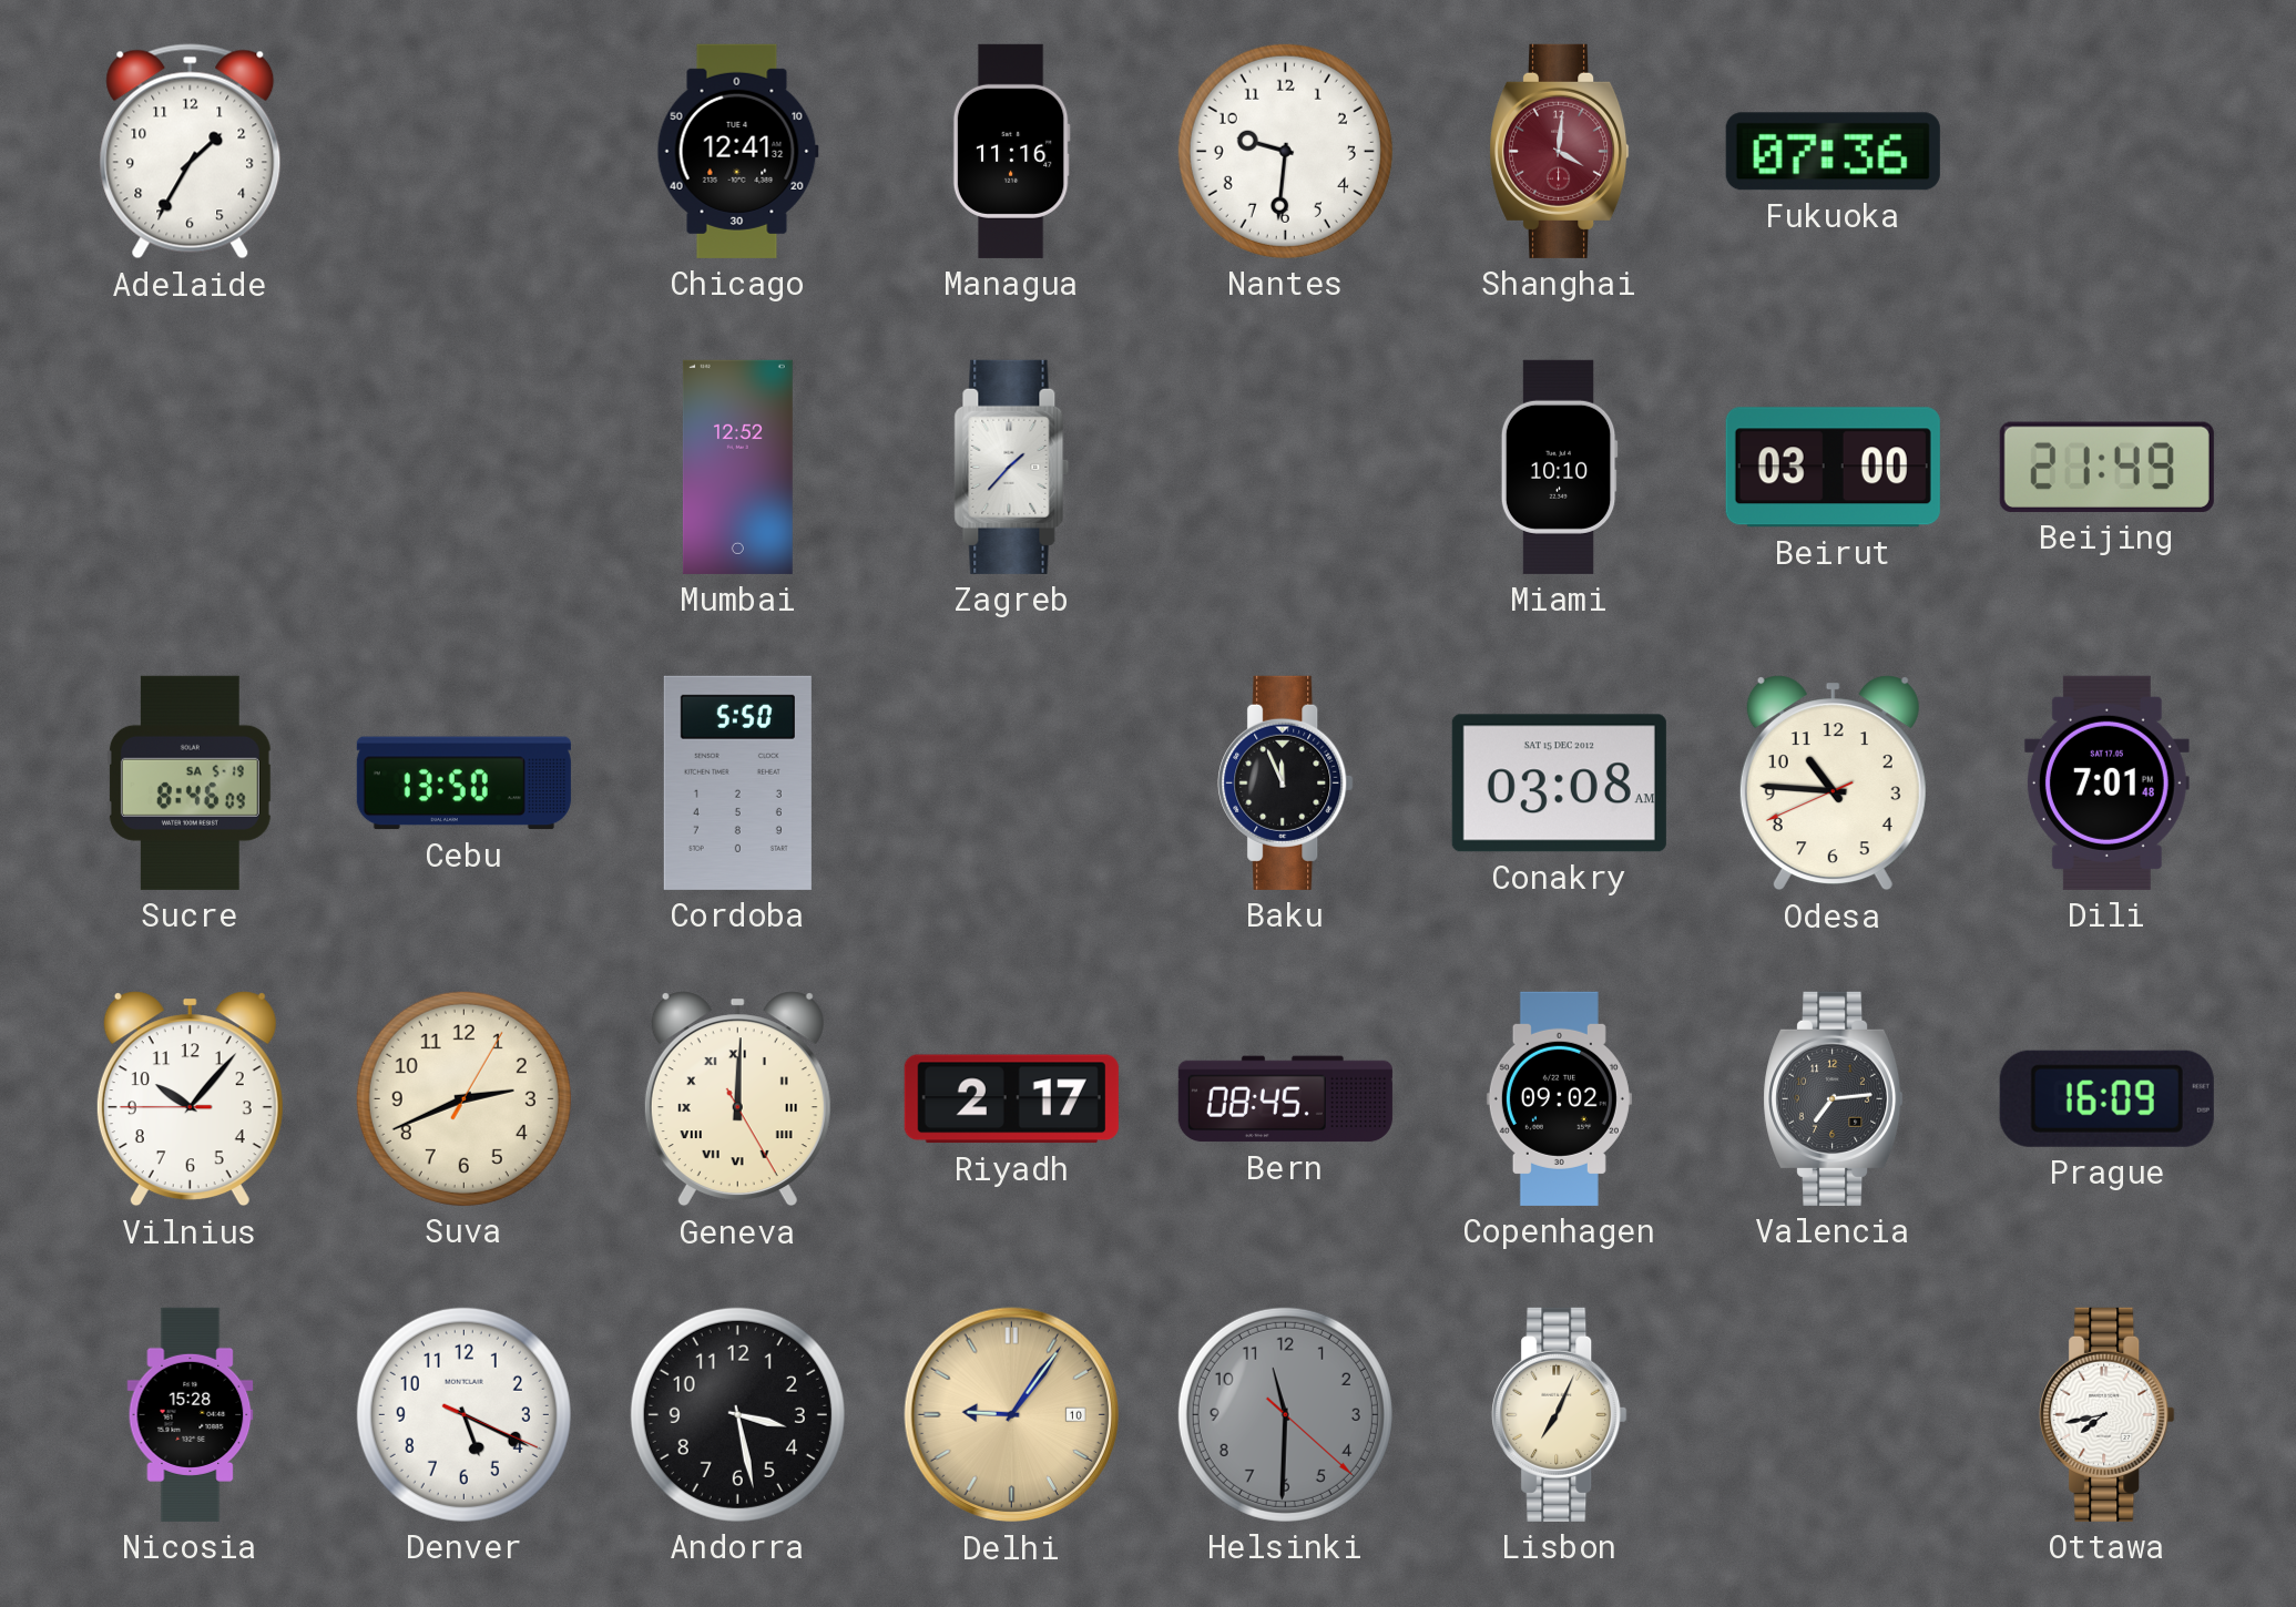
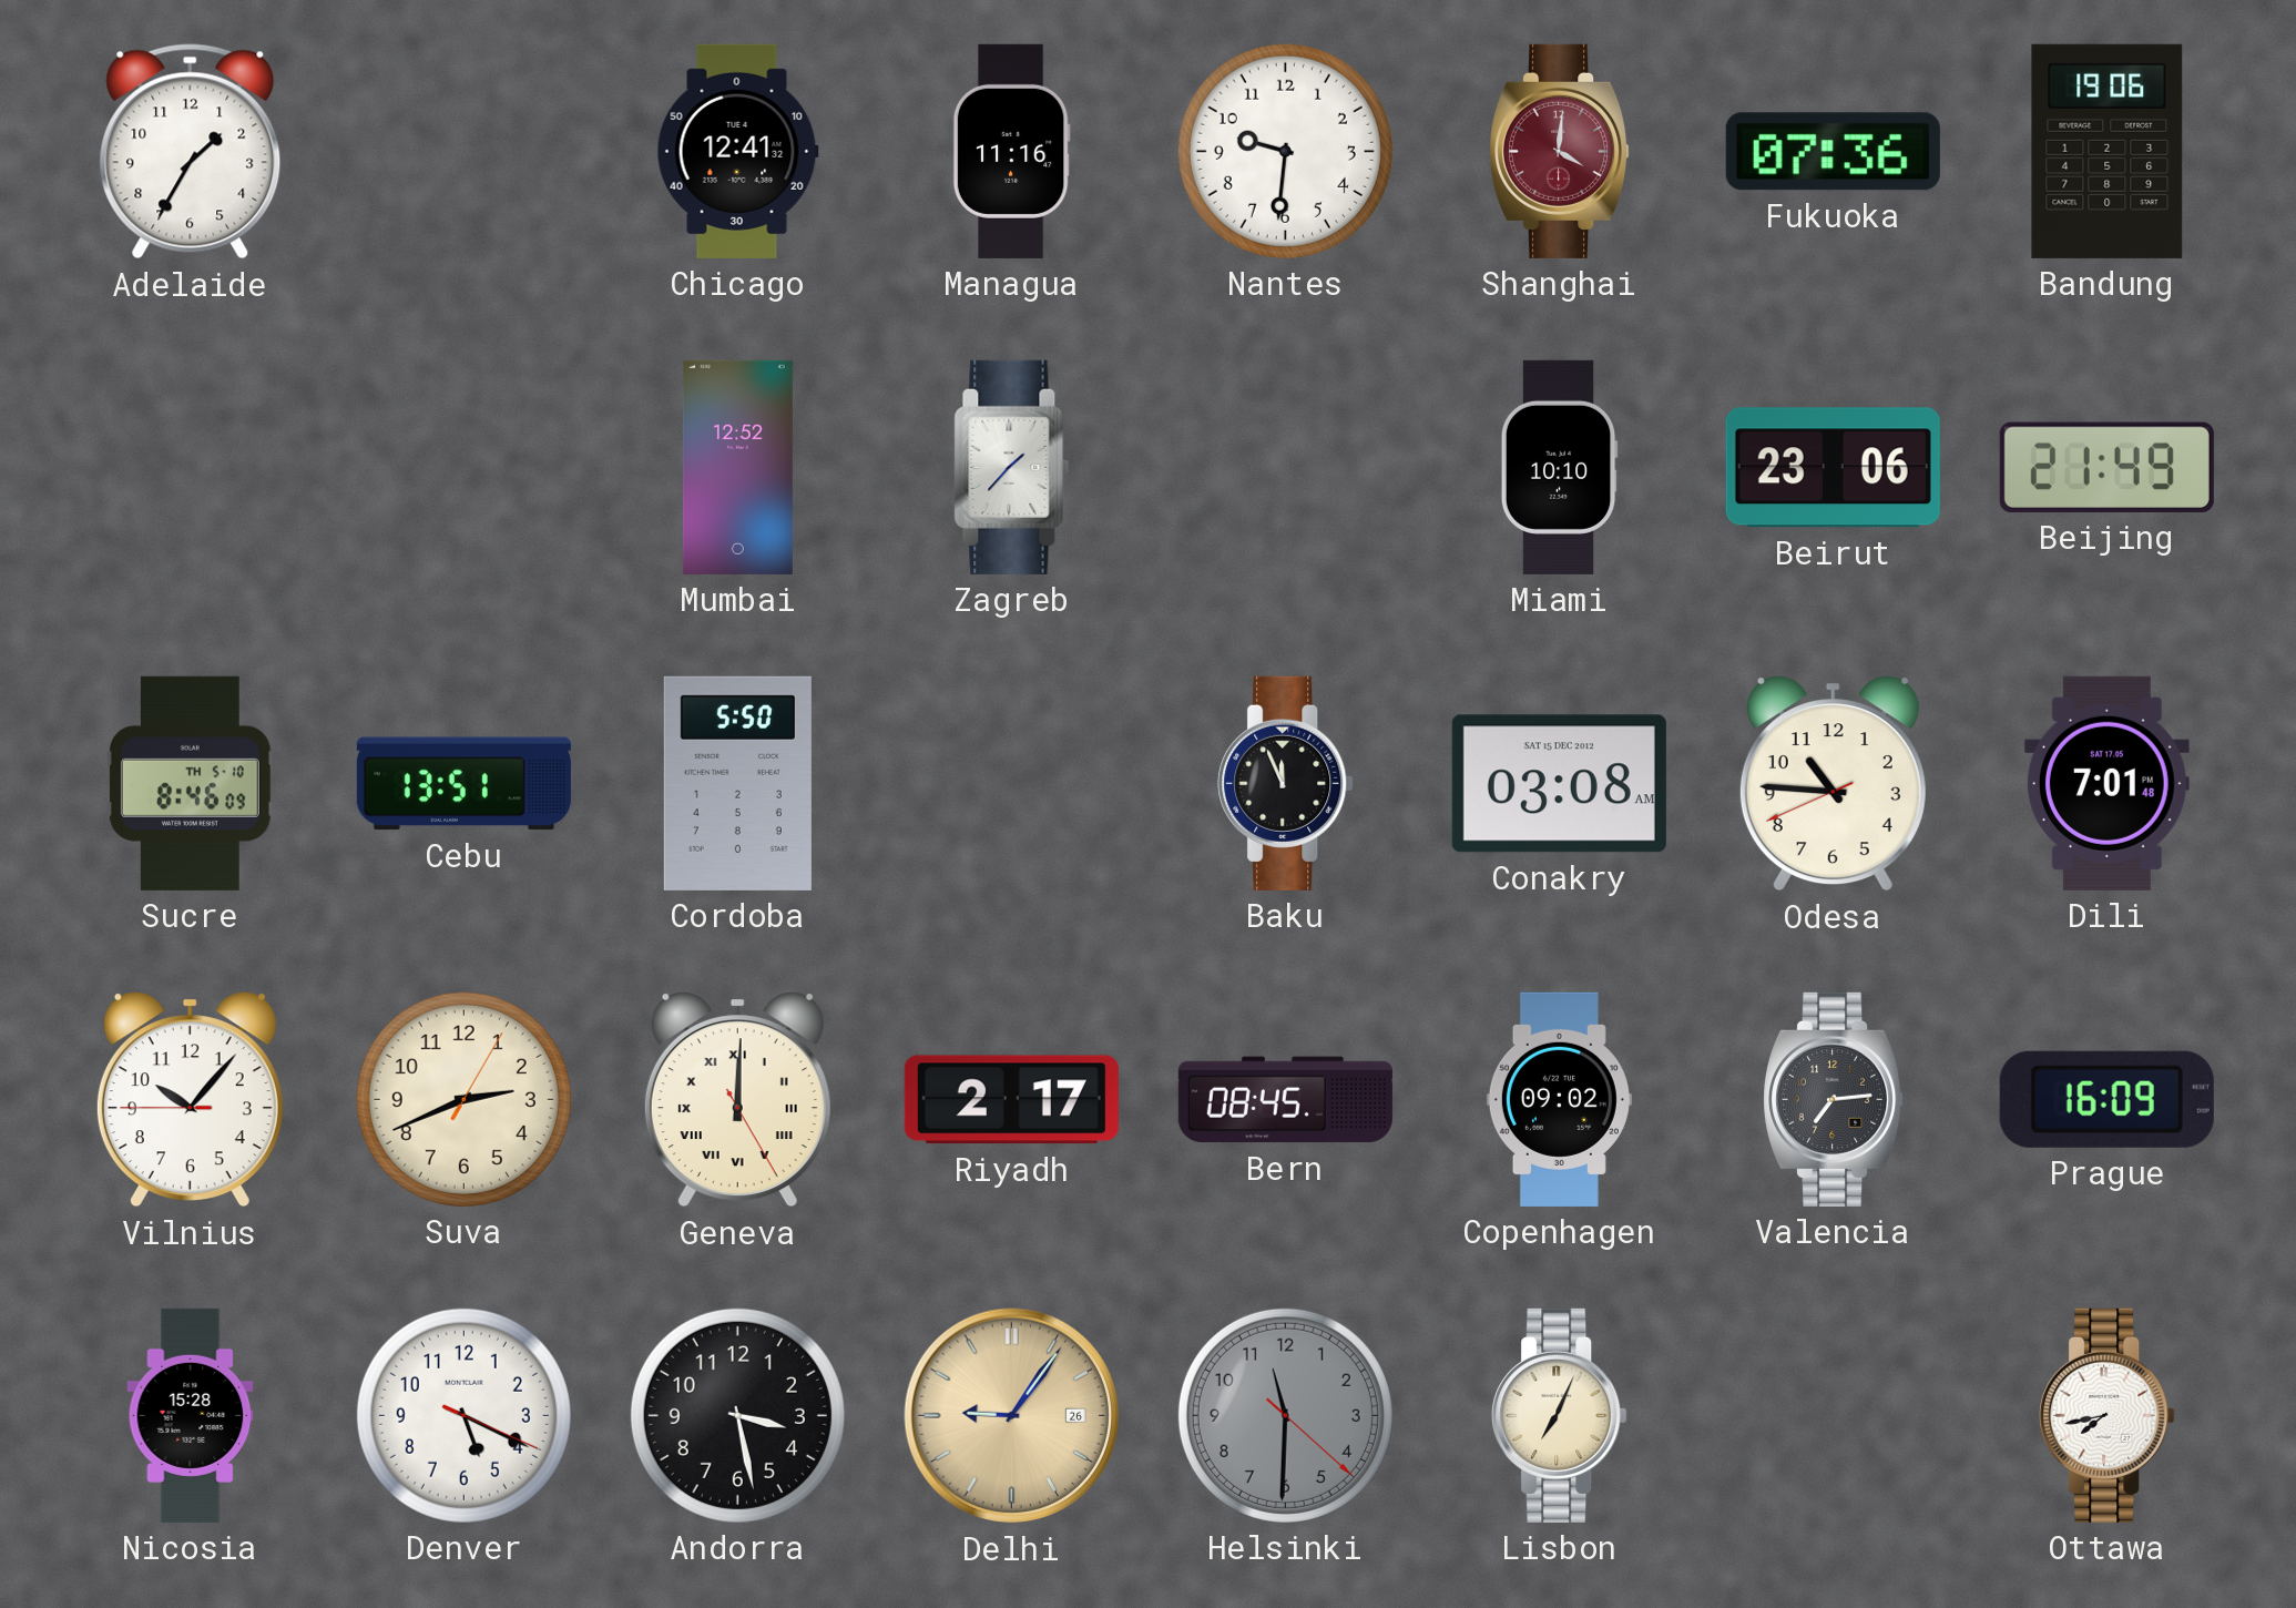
Bandung: none -> 19:06
Beirut: 03:00 -> 23:06
Sucre date: SA 5-19 -> TH 5-10
Cebu: 13:50 -> 13:51
Delhi date: 10 -> 26
